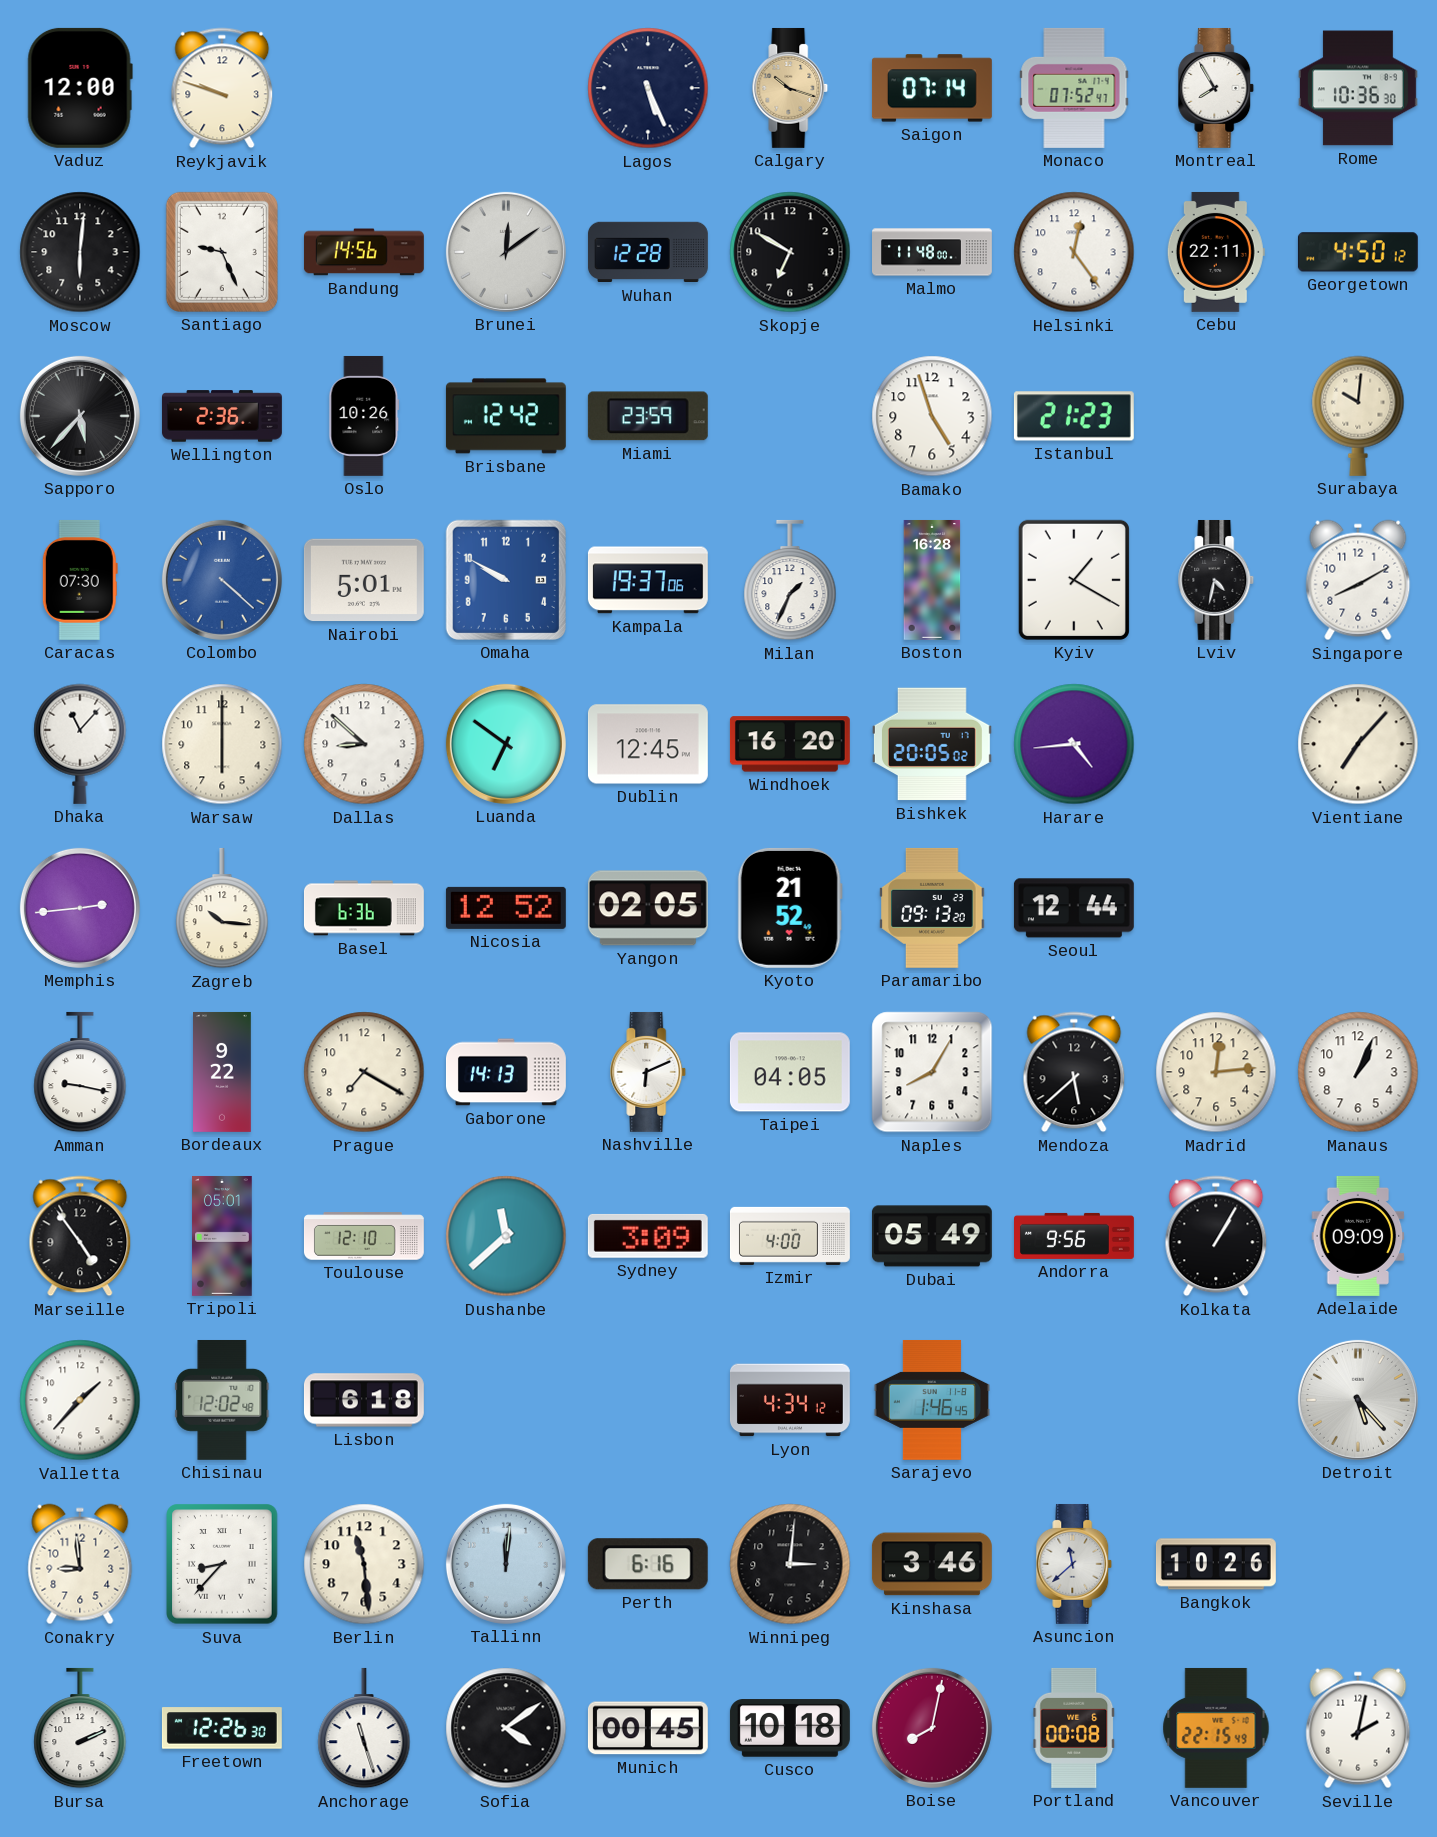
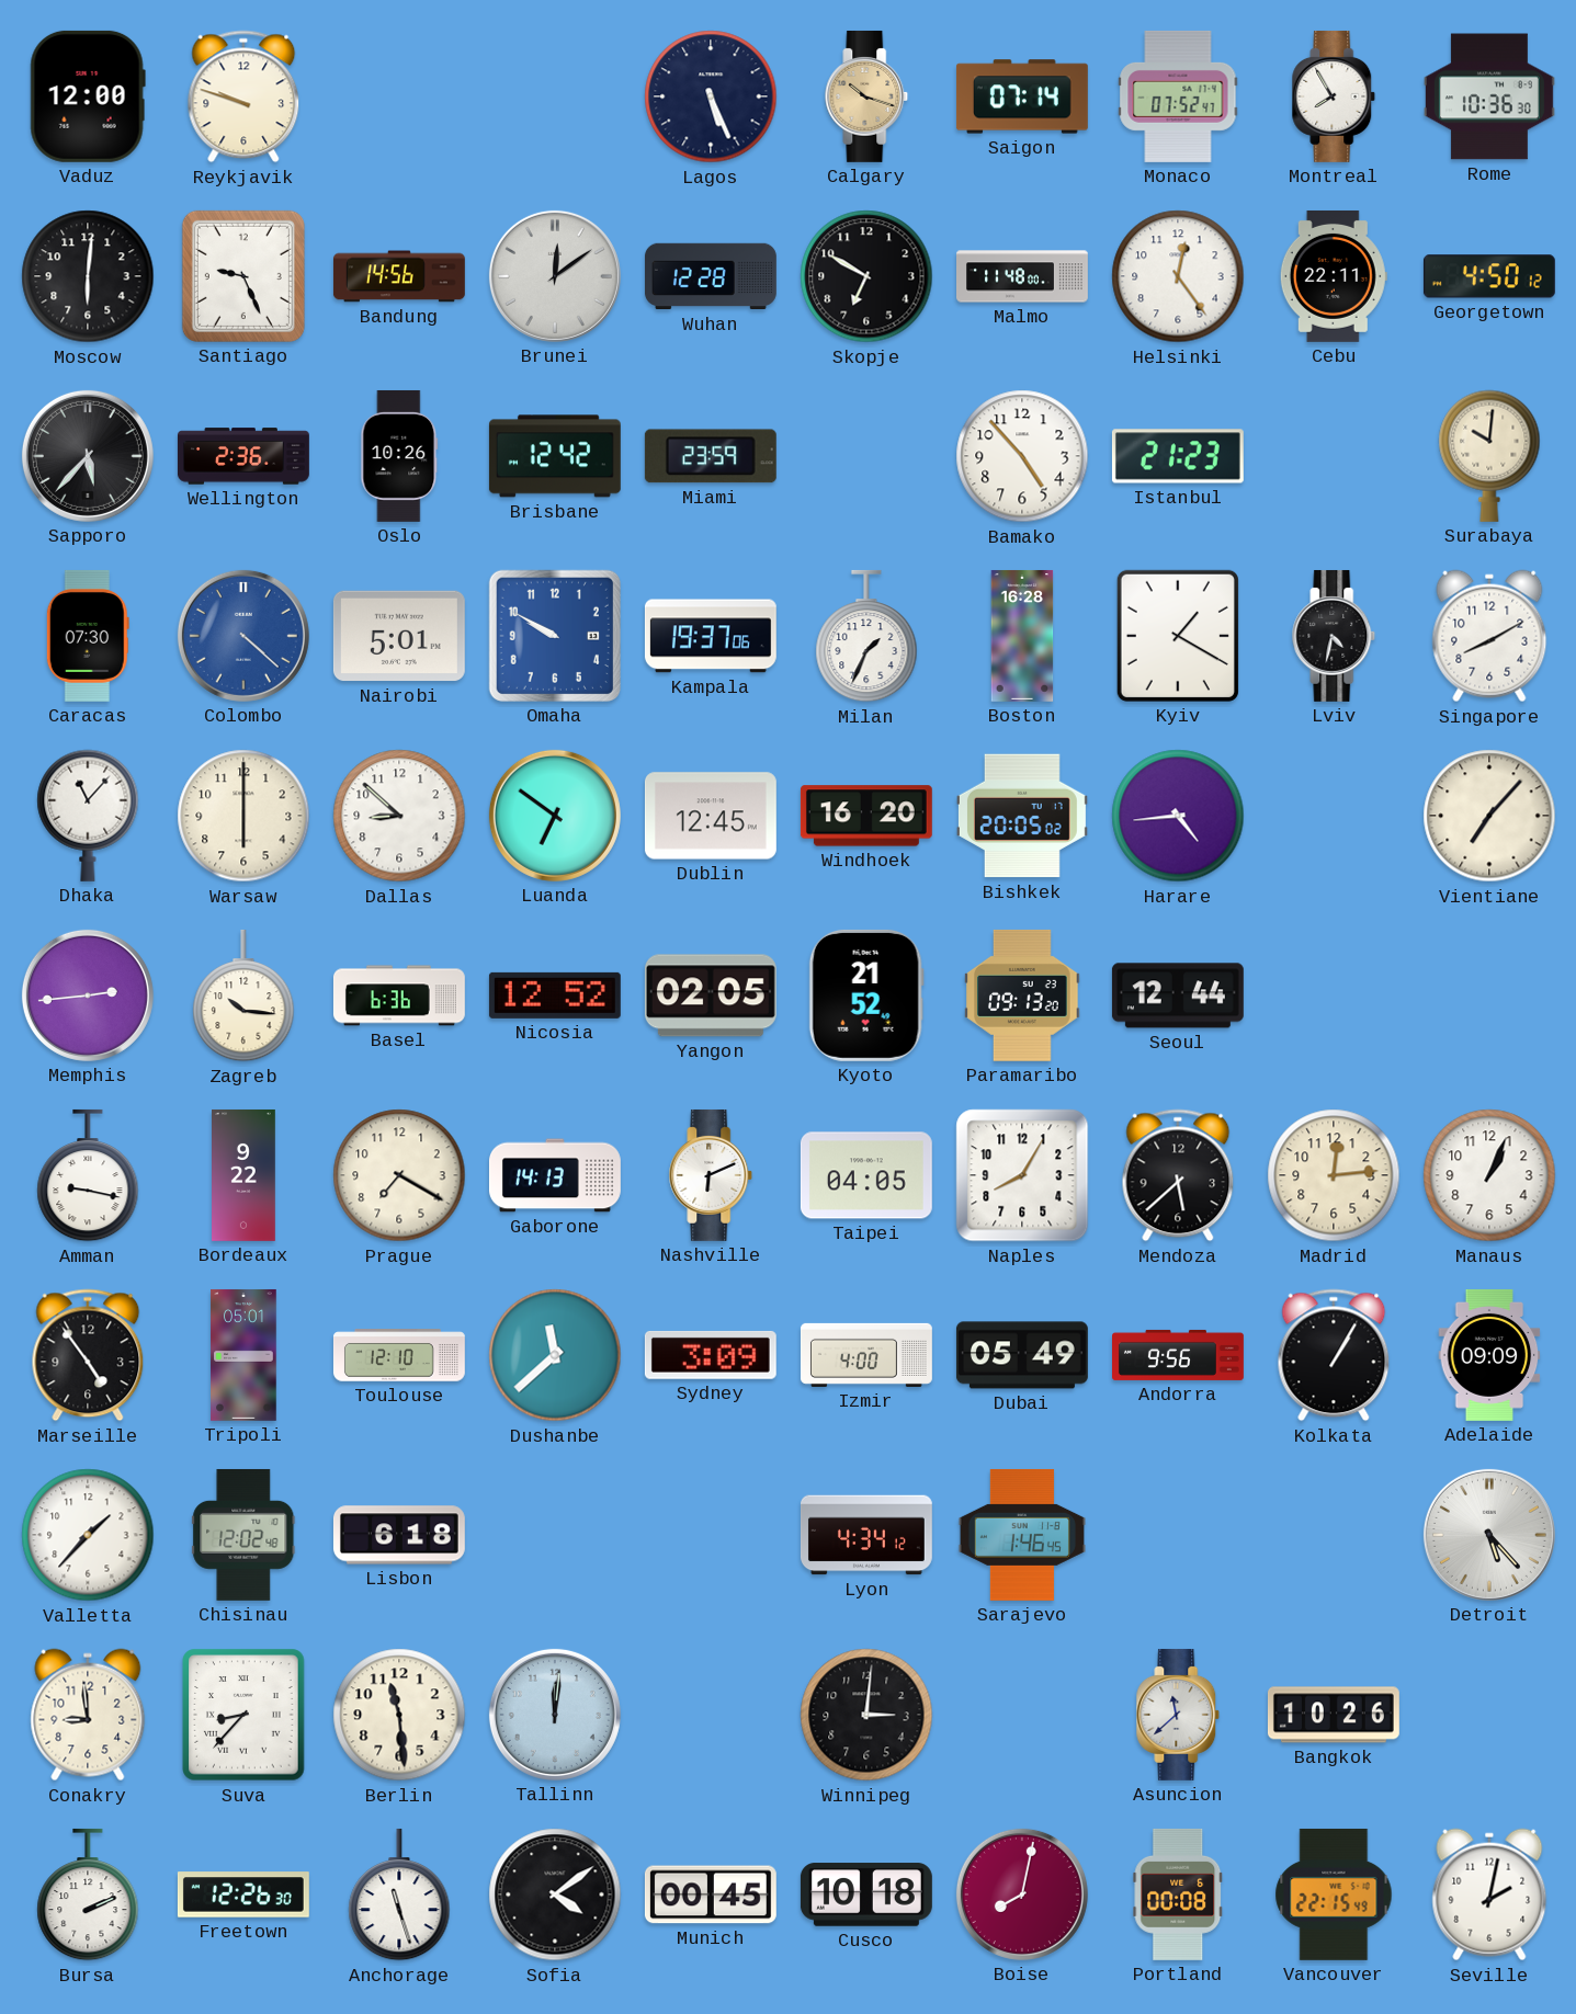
Bamako: 4:57 -> 4:53
Perth: 6:16 -> none
Kinshasa: 3:46 -> none
